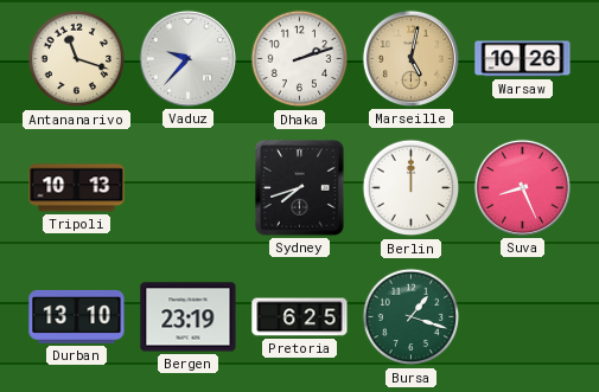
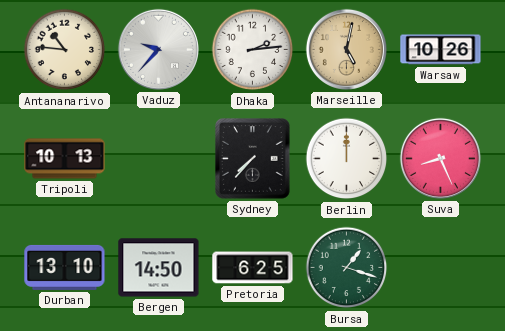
Antananarivo: 11:18 -> 10:46
Dhaka: 2:12 -> 2:14
Sydney: 7:42 -> 7:37
Bergen: 23:19 -> 14:50
